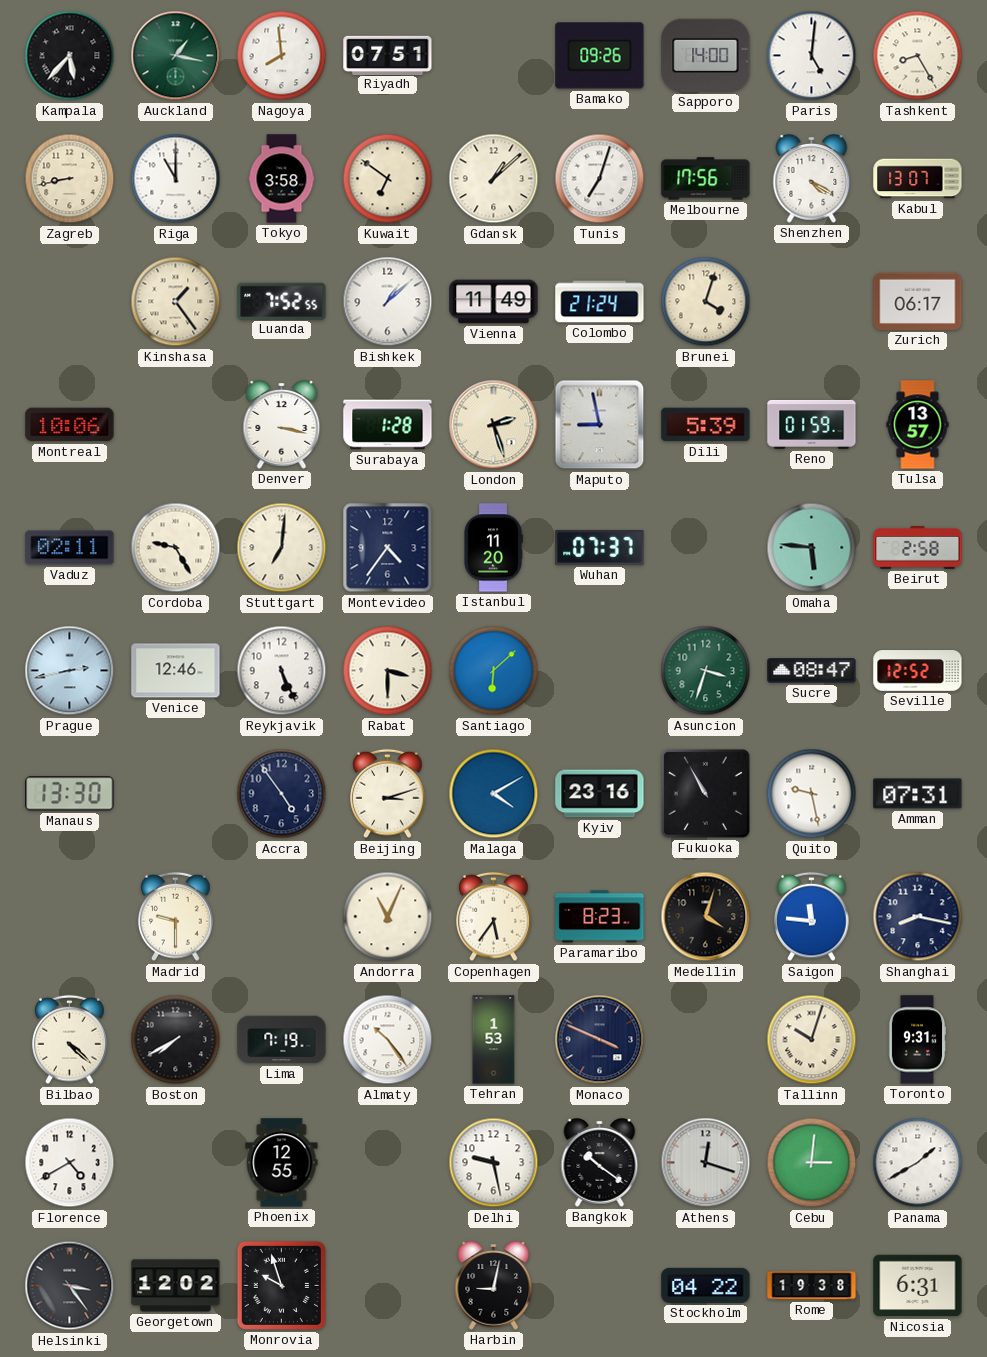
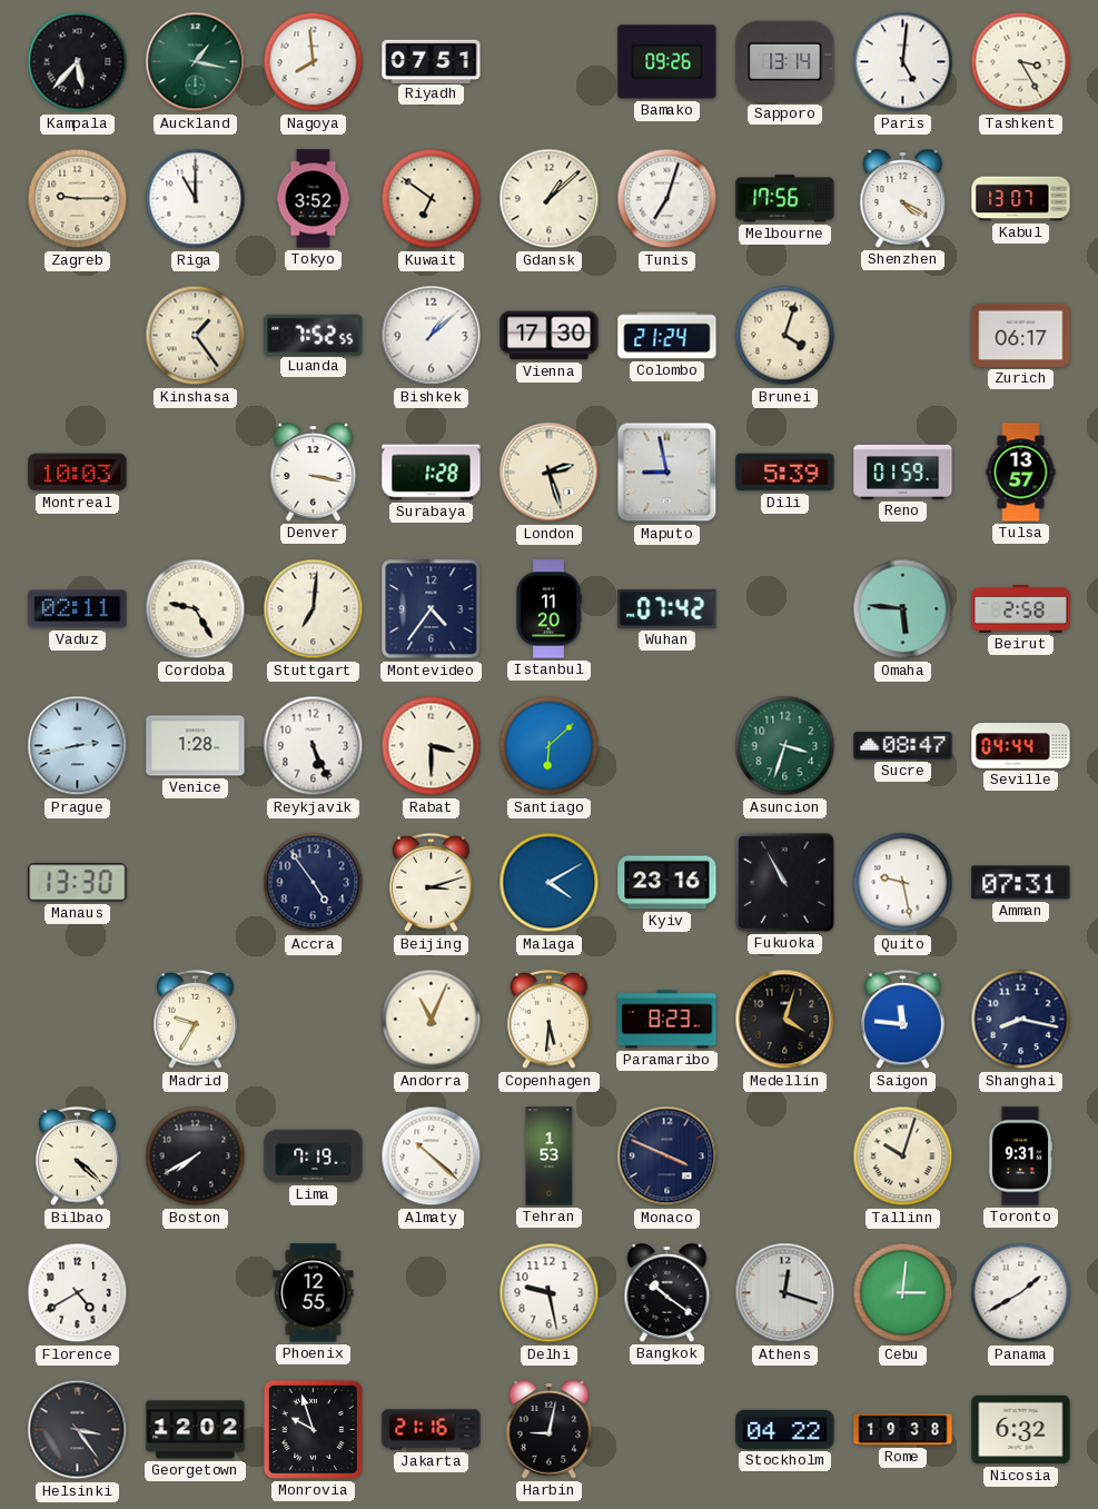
Sapporo: 14:00 -> 13:14
Tashkent: 8:25 -> 3:25
Zagreb: 8:43 -> 9:15
Tokyo: 3:58 -> 3:52
Vienna: 11:49 -> 17:30
Montreal: 10:06 -> 10:03
Wuhan: 07:37 -> 07:42
Venice: 12:46 -> 1:28
Seville: 12:52 -> 04:44
Madrid: 9:30 -> 9:35
Copenhagen: 5:36 -> 5:31
Almaty: 10:24 -> 10:22
Jakarta: none -> 21:16
Nicosia: 6:31 -> 6:32
